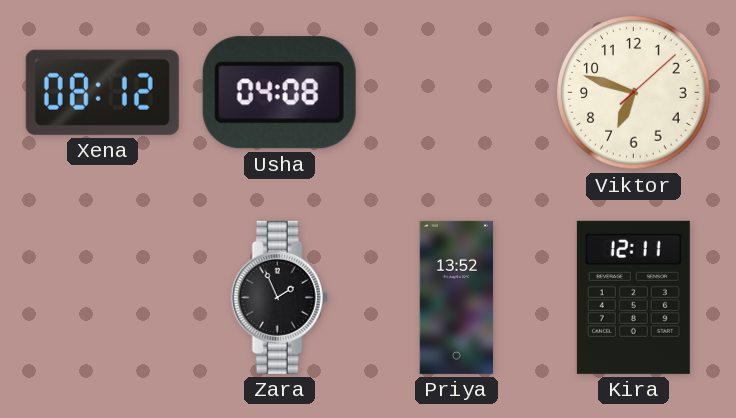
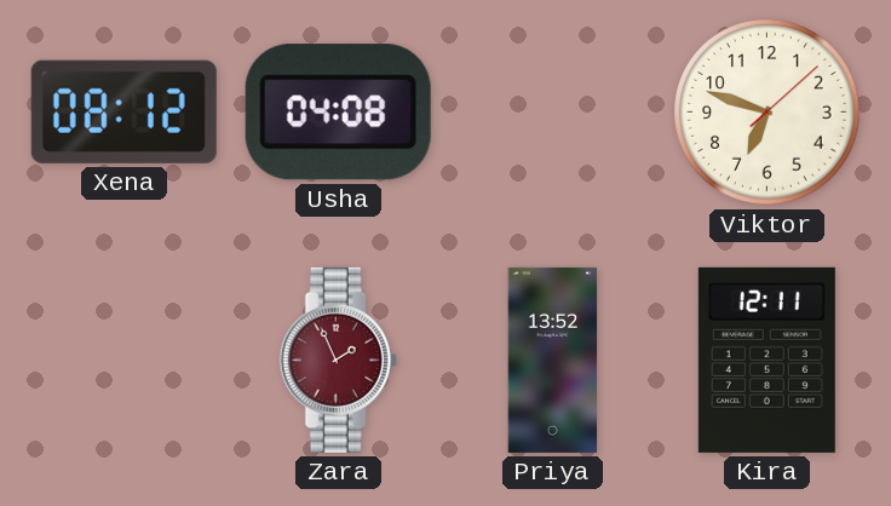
Zara dial: black -> burgundy
